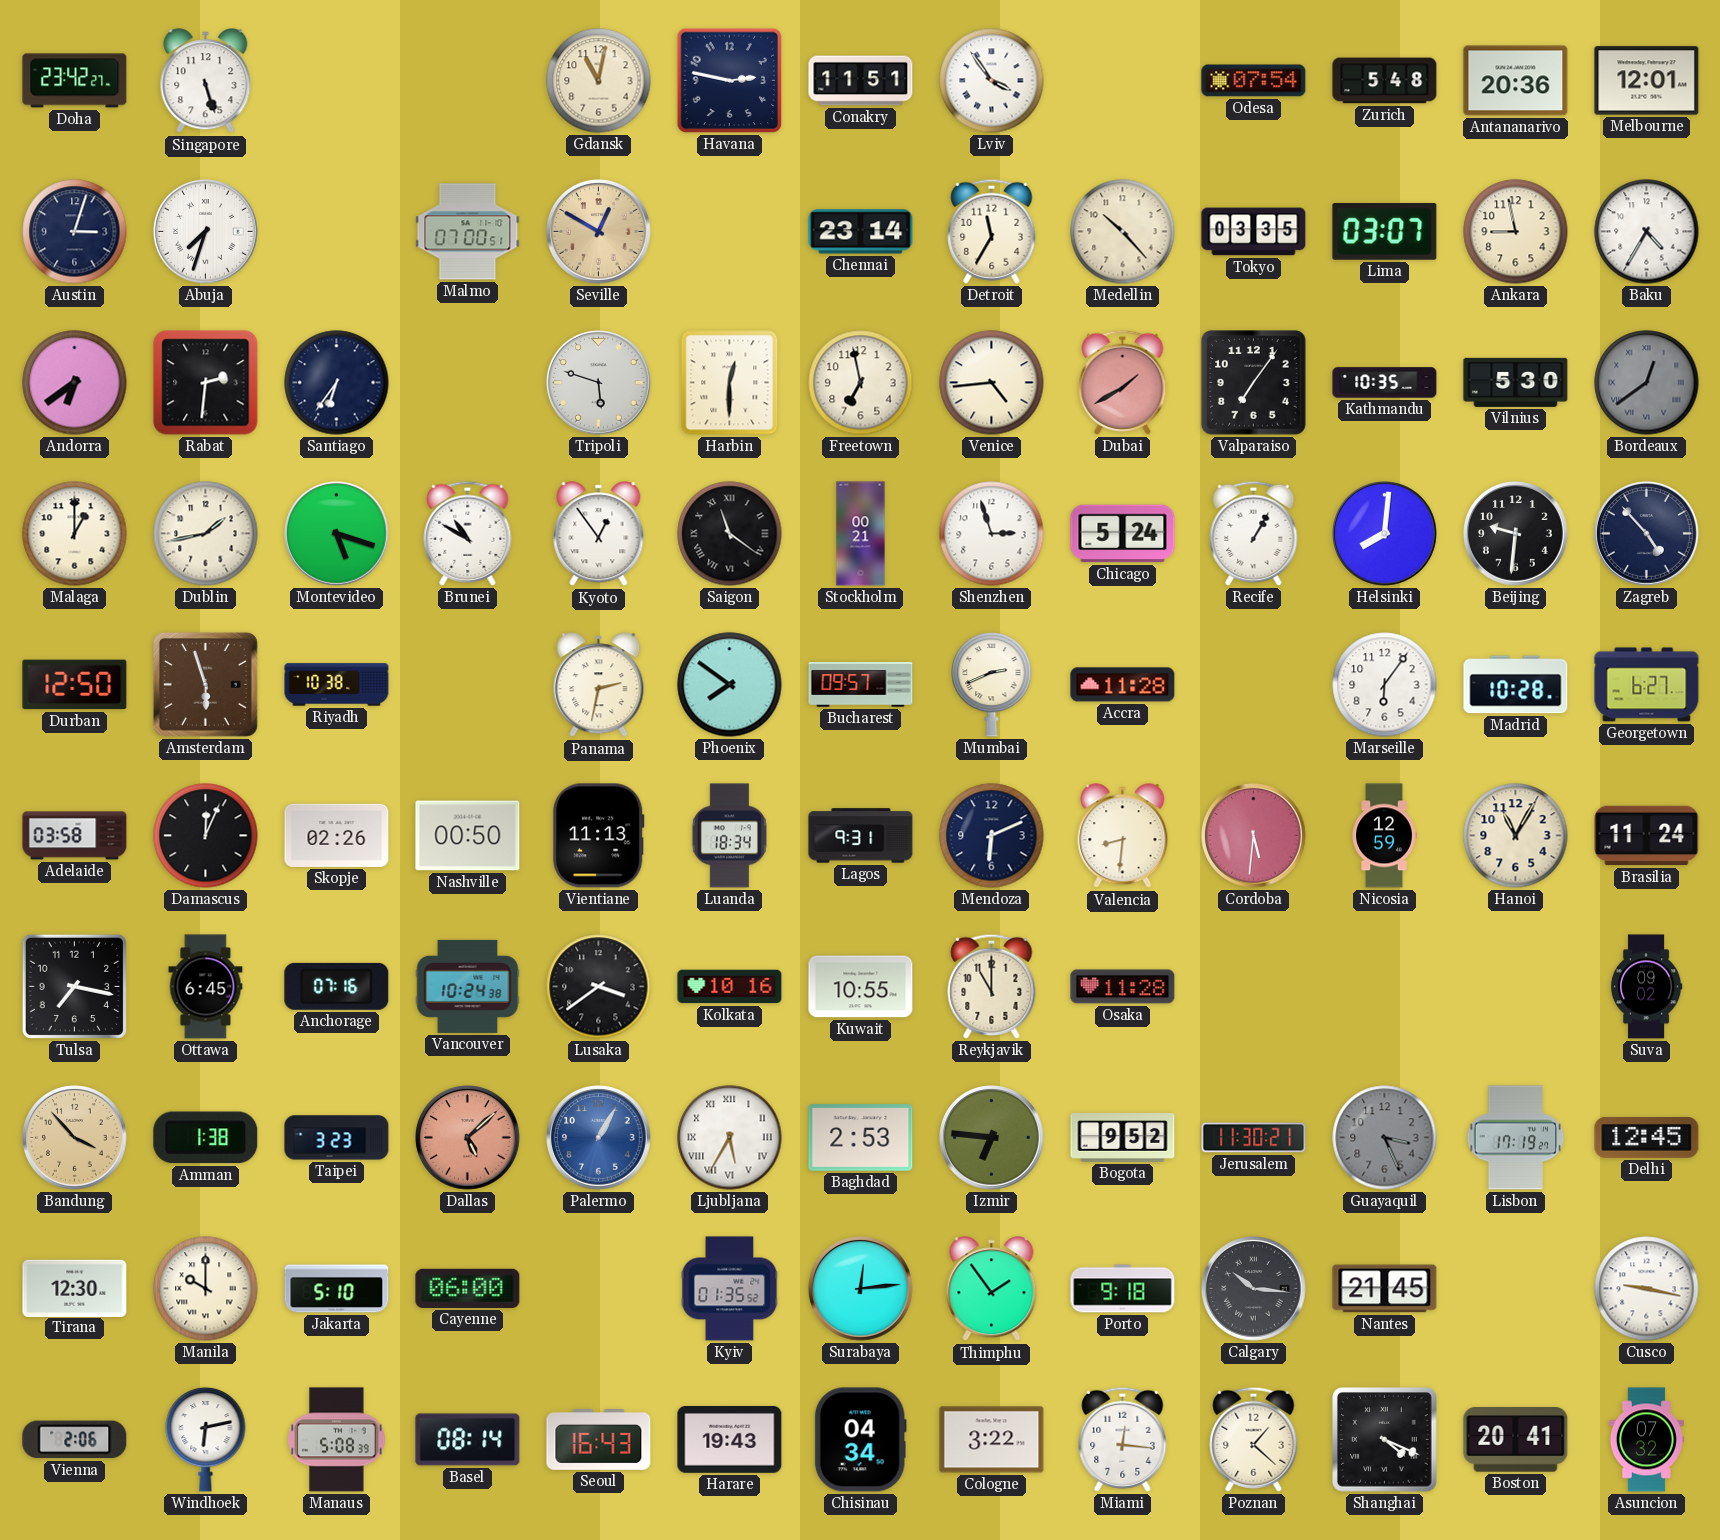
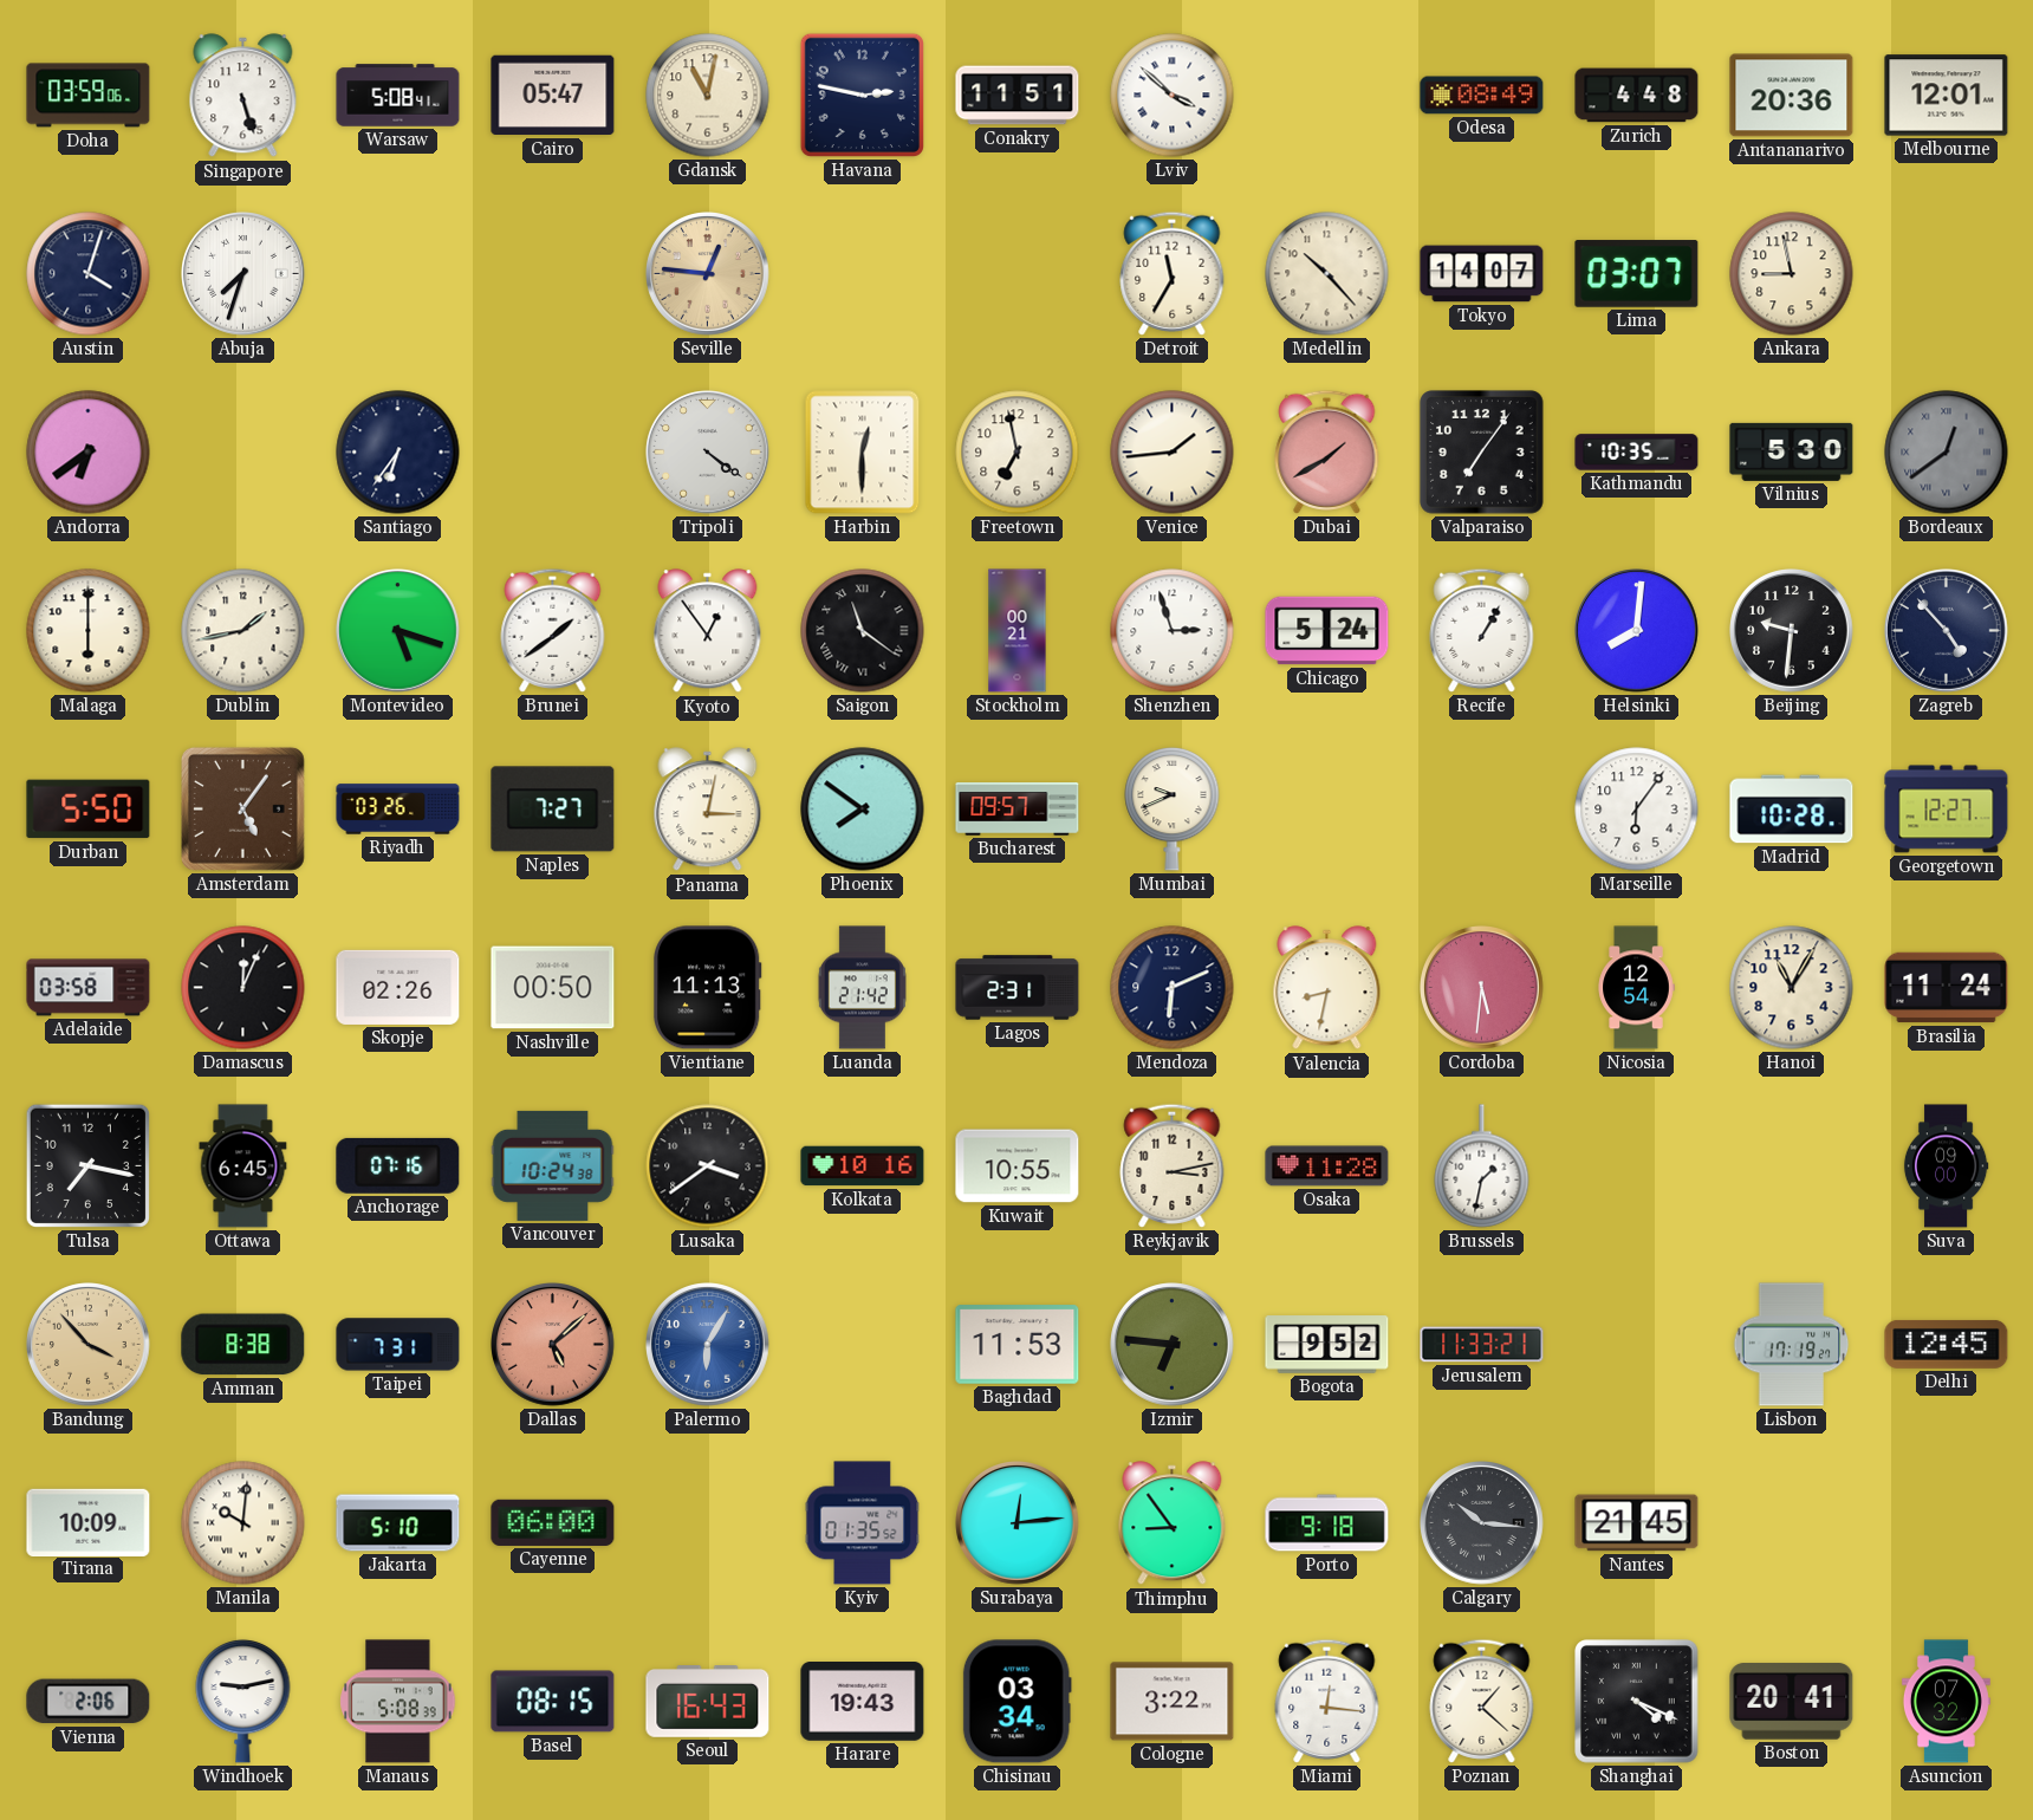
Doha: 23:42 -> 03:59
Warsaw: none -> 5:08
Cairo: none -> 05:47
Lviv: 3:54 -> 3:52
Odesa: 07:54 -> 08:49
Zurich: 5:48 -> 4:48
Austin: 3:03 -> 4:03
Malmo: 07:00 -> none
Seville: 12:50 -> 12:46
Chennai: 23:14 -> none
Tokyo: 03:35 -> 14:07
Baku: 4:35 -> none
Rabat: 2:31 -> none
Tripoli: 5:48 -> 4:21
Venice: 4:44 -> 1:44
Malaga: 1:00 -> 6:00
Brunei: 10:50 -> 1:39
Durban: 12:50 -> 5:50
Amsterdam: 5:57 -> 5:06
Riyadh: 10:38 -> 03:26
Naples: none -> 7:27
Panama: 2:32 -> 3:02
Mumbai: 2:41 -> 9:41
Accra: 11:28 -> none
Georgetown: 6:27 -> 12:27
Luanda: 18:34 -> 21:42
Lagos: 9:31 -> 2:31
Valencia: 8:31 -> 8:32
Nicosia: 12:59 -> 12:54
Reykjavik: 11:00 -> 3:13
Brussels: none -> 1:32
Suva: 09:02 -> 09:00
Amman: 1:38 -> 8:38
Taipei: 3:23 -> 7:31
Palermo: 1:05 -> 6:05
Ljubljana: 5:35 -> none
Baghdad: 2:53 -> 11:53
Jerusalem: 11:30 -> 11:33
Guayaquil: 3:26 -> none
Tirana: 12:30 -> 10:09
Manila: 10:00 -> 10:01
Thimphu: 1:54 -> 8:54
Cusco: 9:17 -> none
Windhoek: 6:13 -> 9:13
Basel: 08:14 -> 08:15
Chisinau: 04:34 -> 03:34
